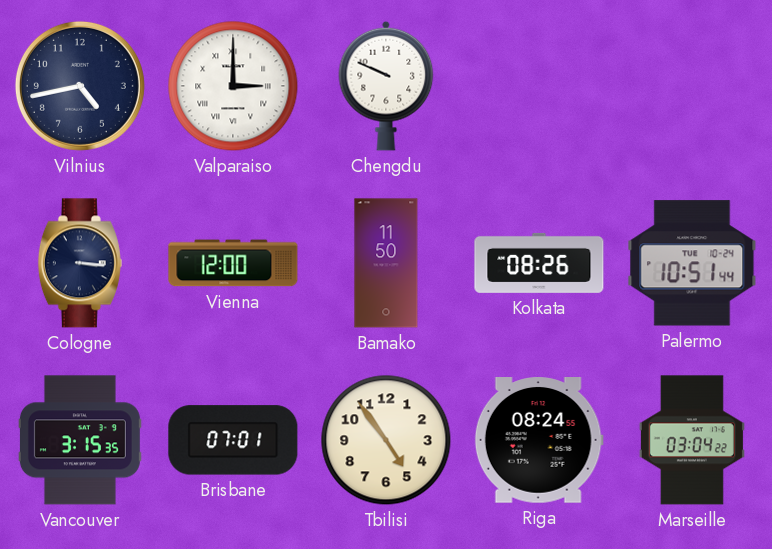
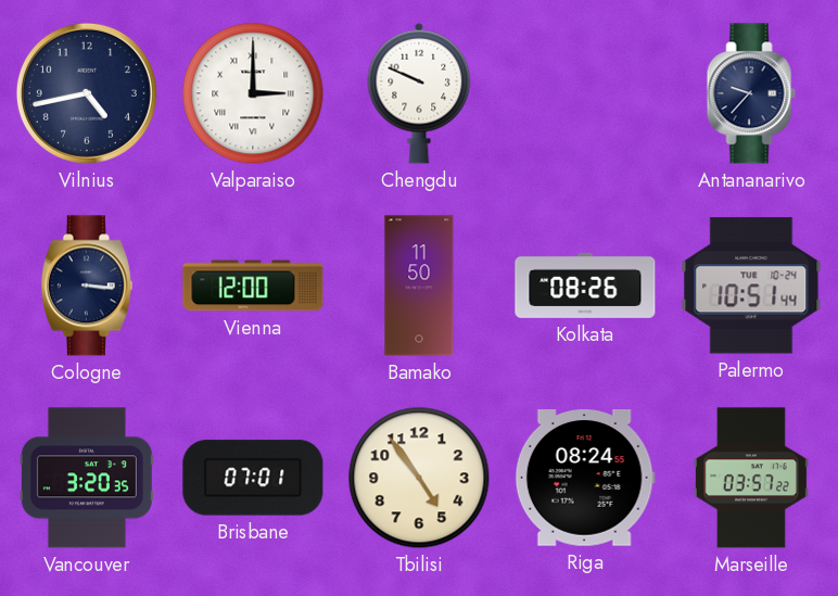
Antananarivo: none -> 9:37
Vancouver: 3:15 -> 3:20
Marseille: 03:04 -> 03:57
